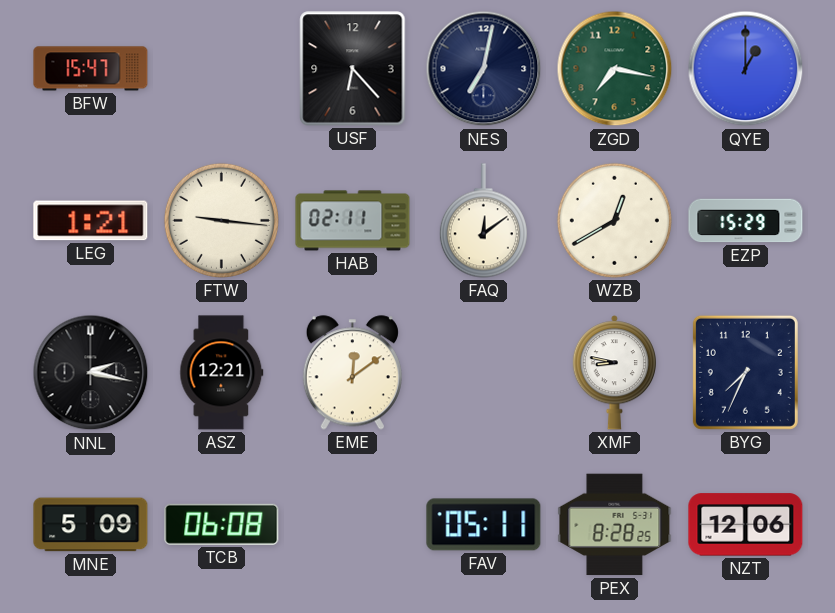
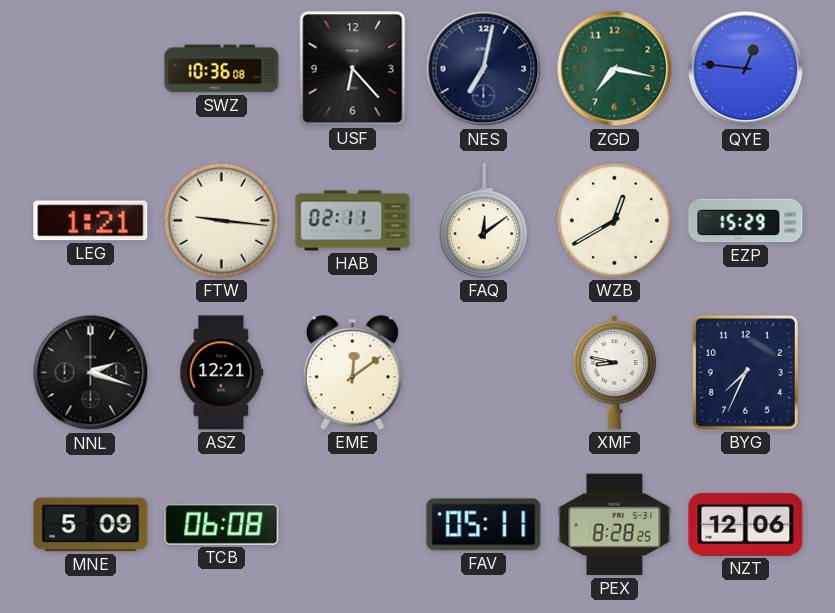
BFW: 15:47 -> none
SWZ: none -> 10:36
QYE: 1:00 -> 12:46
NNL: 2:17 -> 2:18
